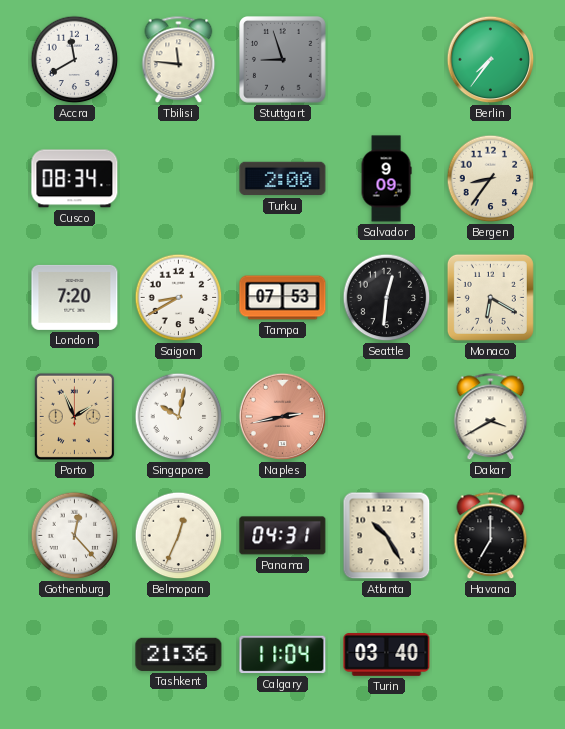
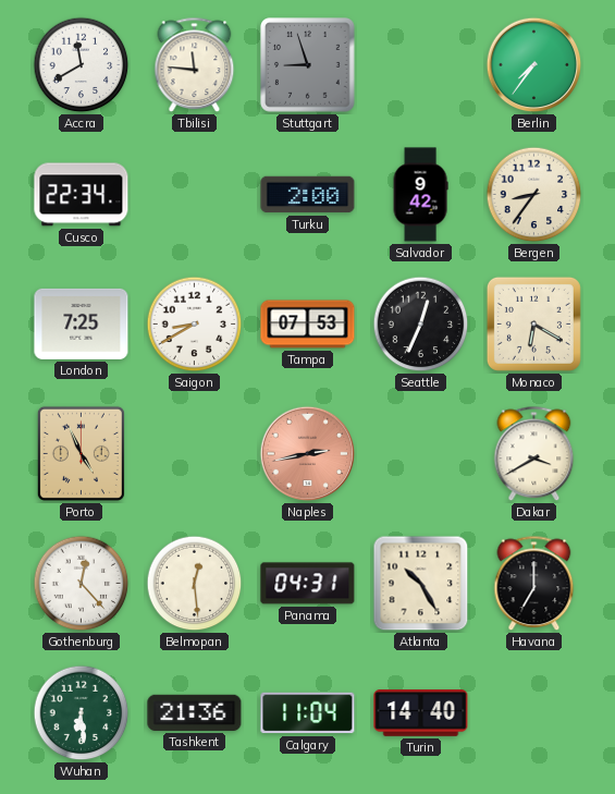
Cusco: 08:34 -> 22:34
Salvador: 9:09 -> 9:42
London: 7:20 -> 7:25
Seattle: 12:31 -> 12:34
Porto: 1:56 -> 4:56
Singapore: 10:02 -> none
Belmopan: 12:34 -> 12:29
Wuhan: none -> 6:29
Turin: 03:40 -> 14:40
